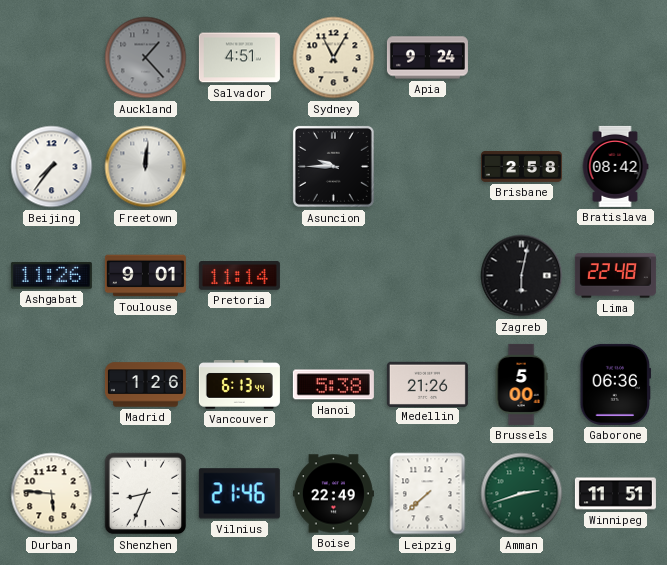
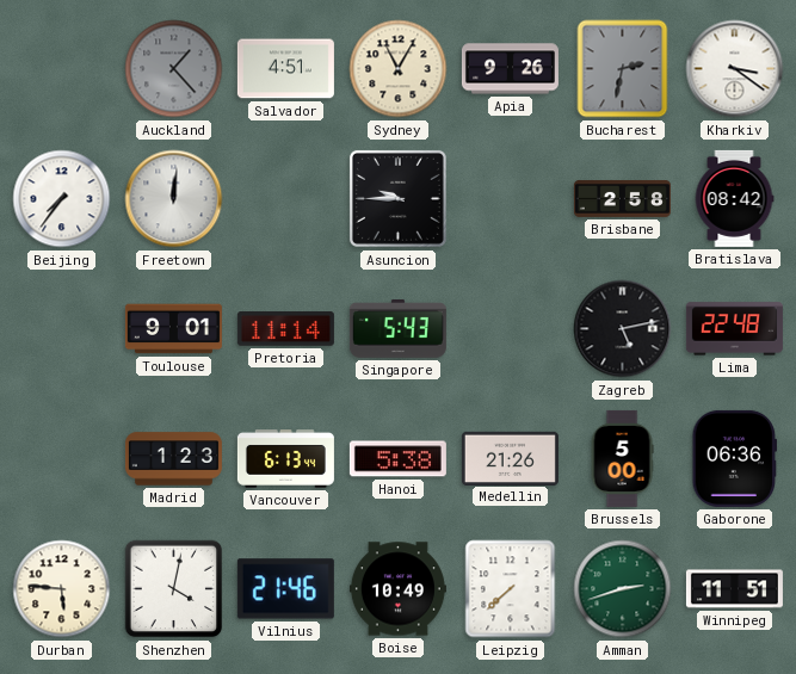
Apia: 9:24 -> 9:26
Bucharest: none -> 2:32
Kharkiv: none -> 3:21
Ashgabat: 11:26 -> none
Singapore: none -> 5:43
Zagreb: 6:02 -> 5:13
Madrid: 1:26 -> 1:23
Shenzhen: 8:34 -> 4:02
Boise: 22:49 -> 10:49
